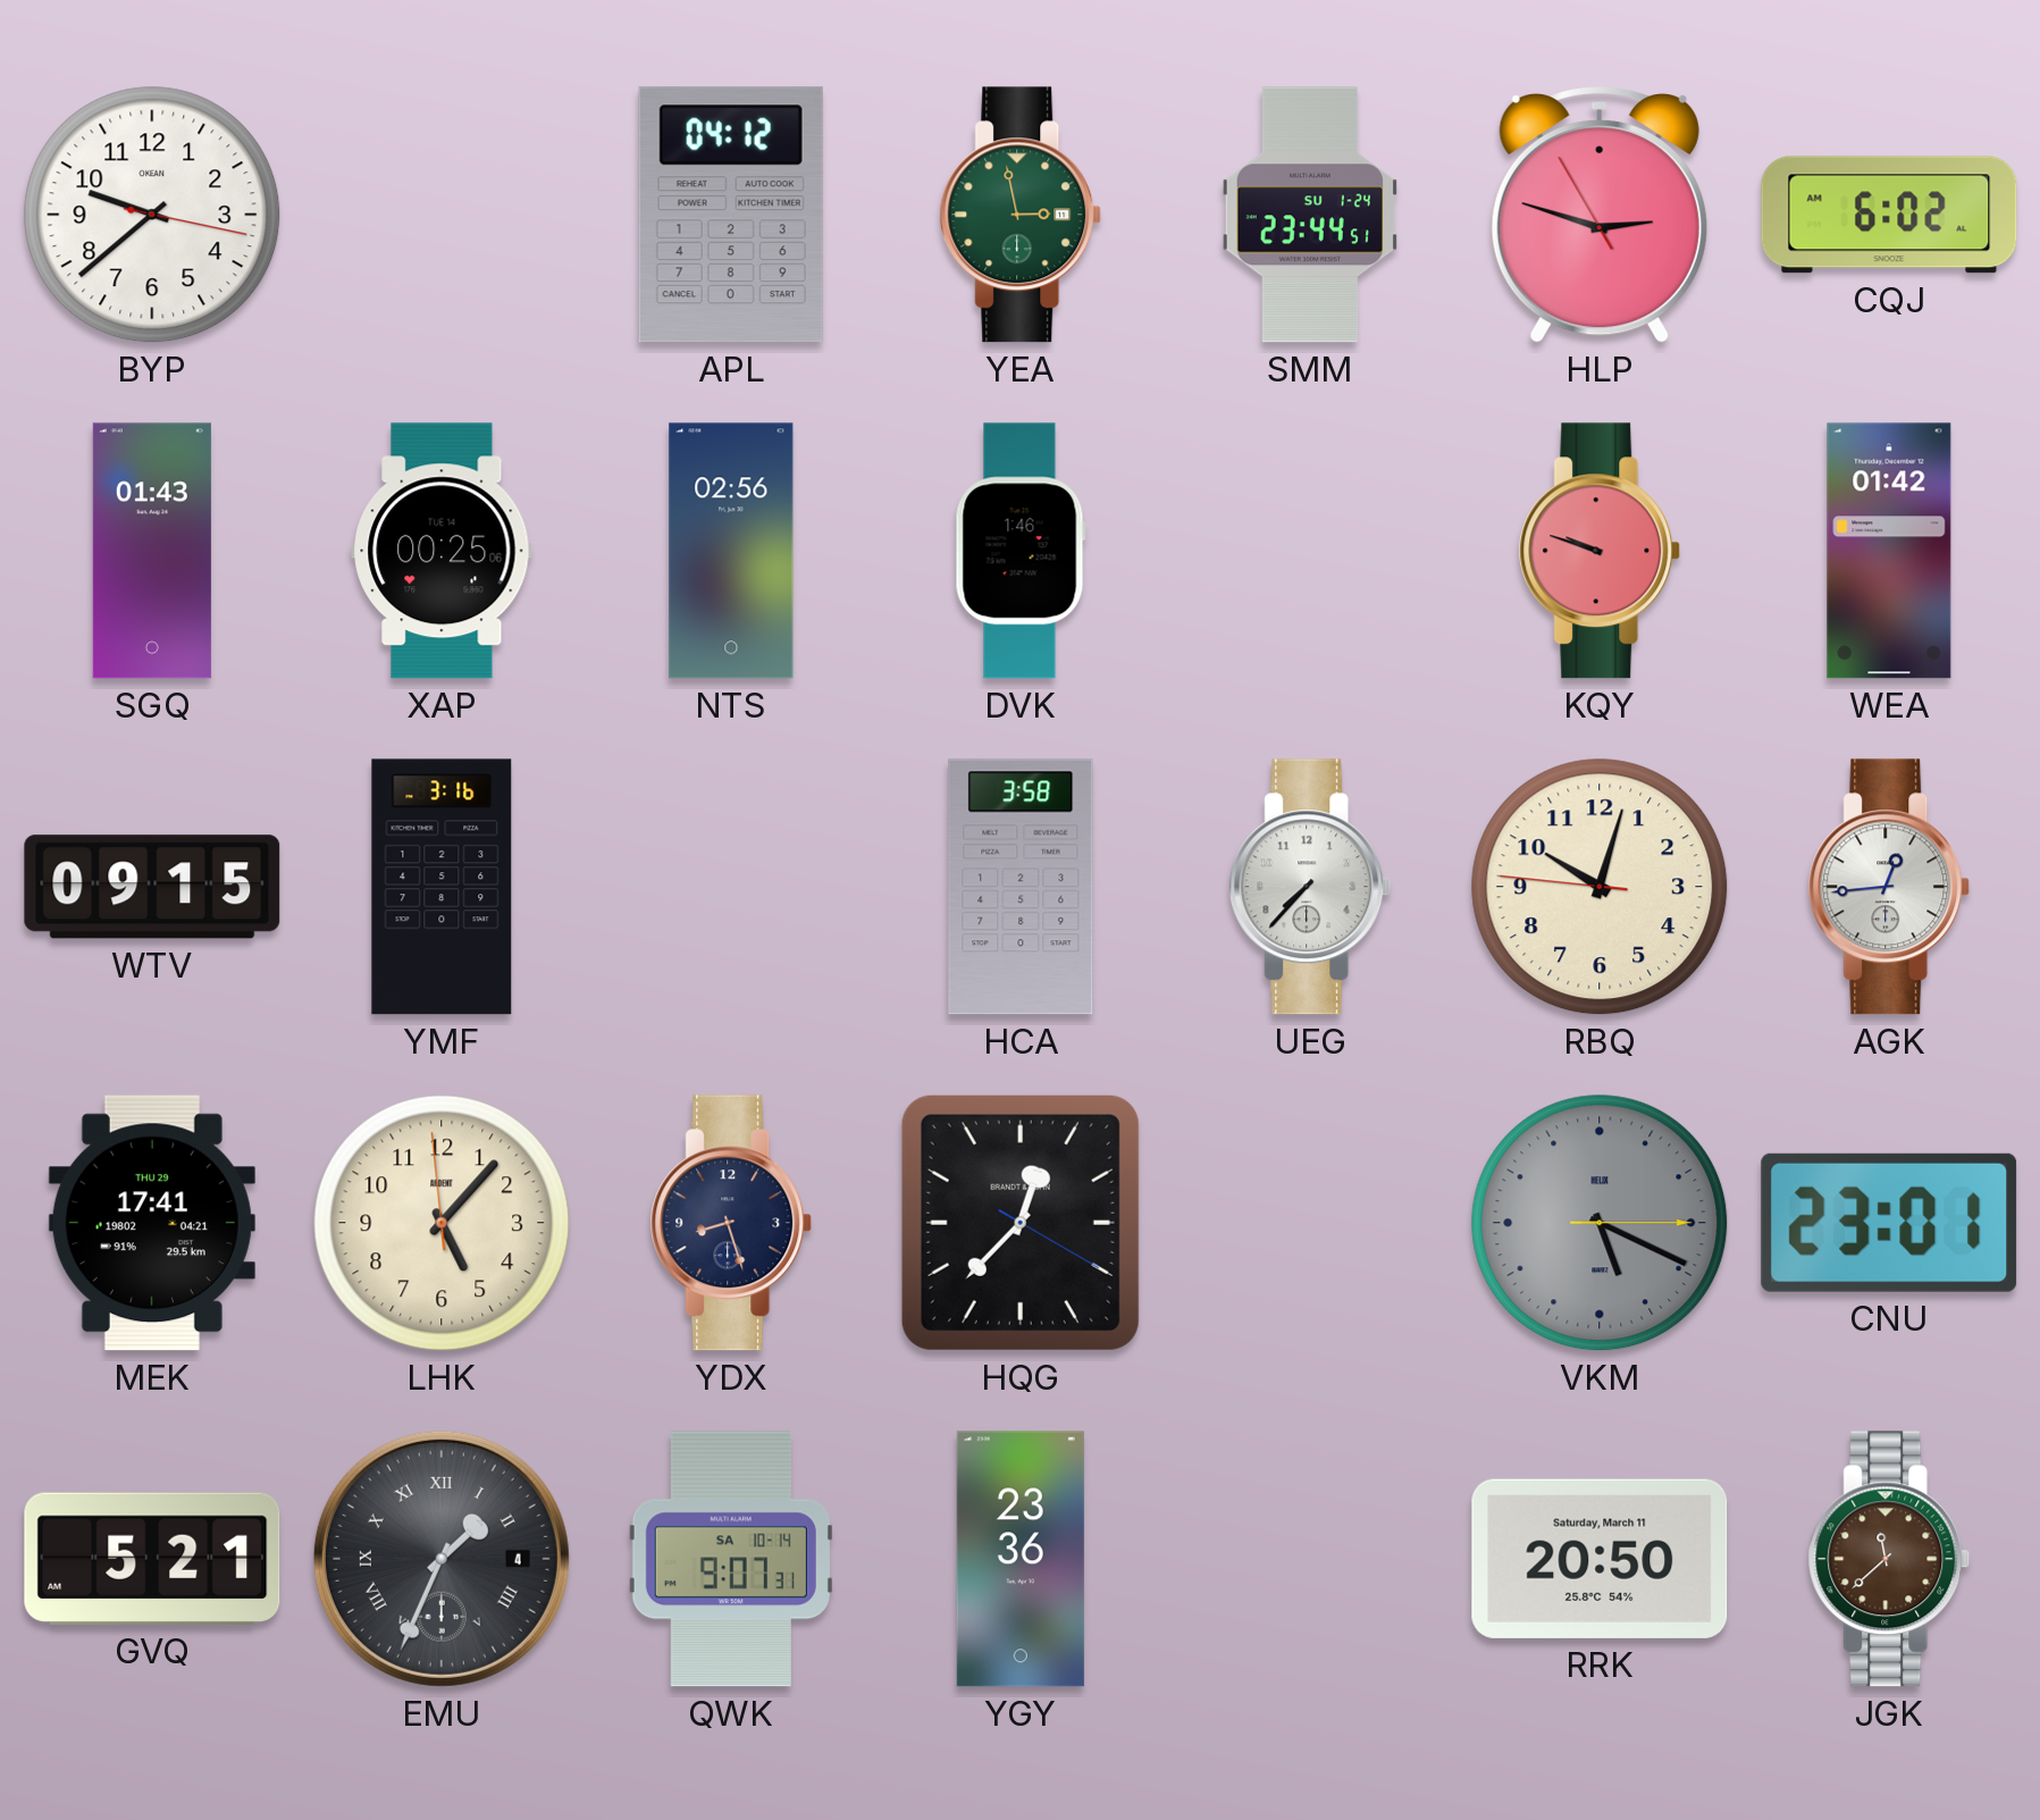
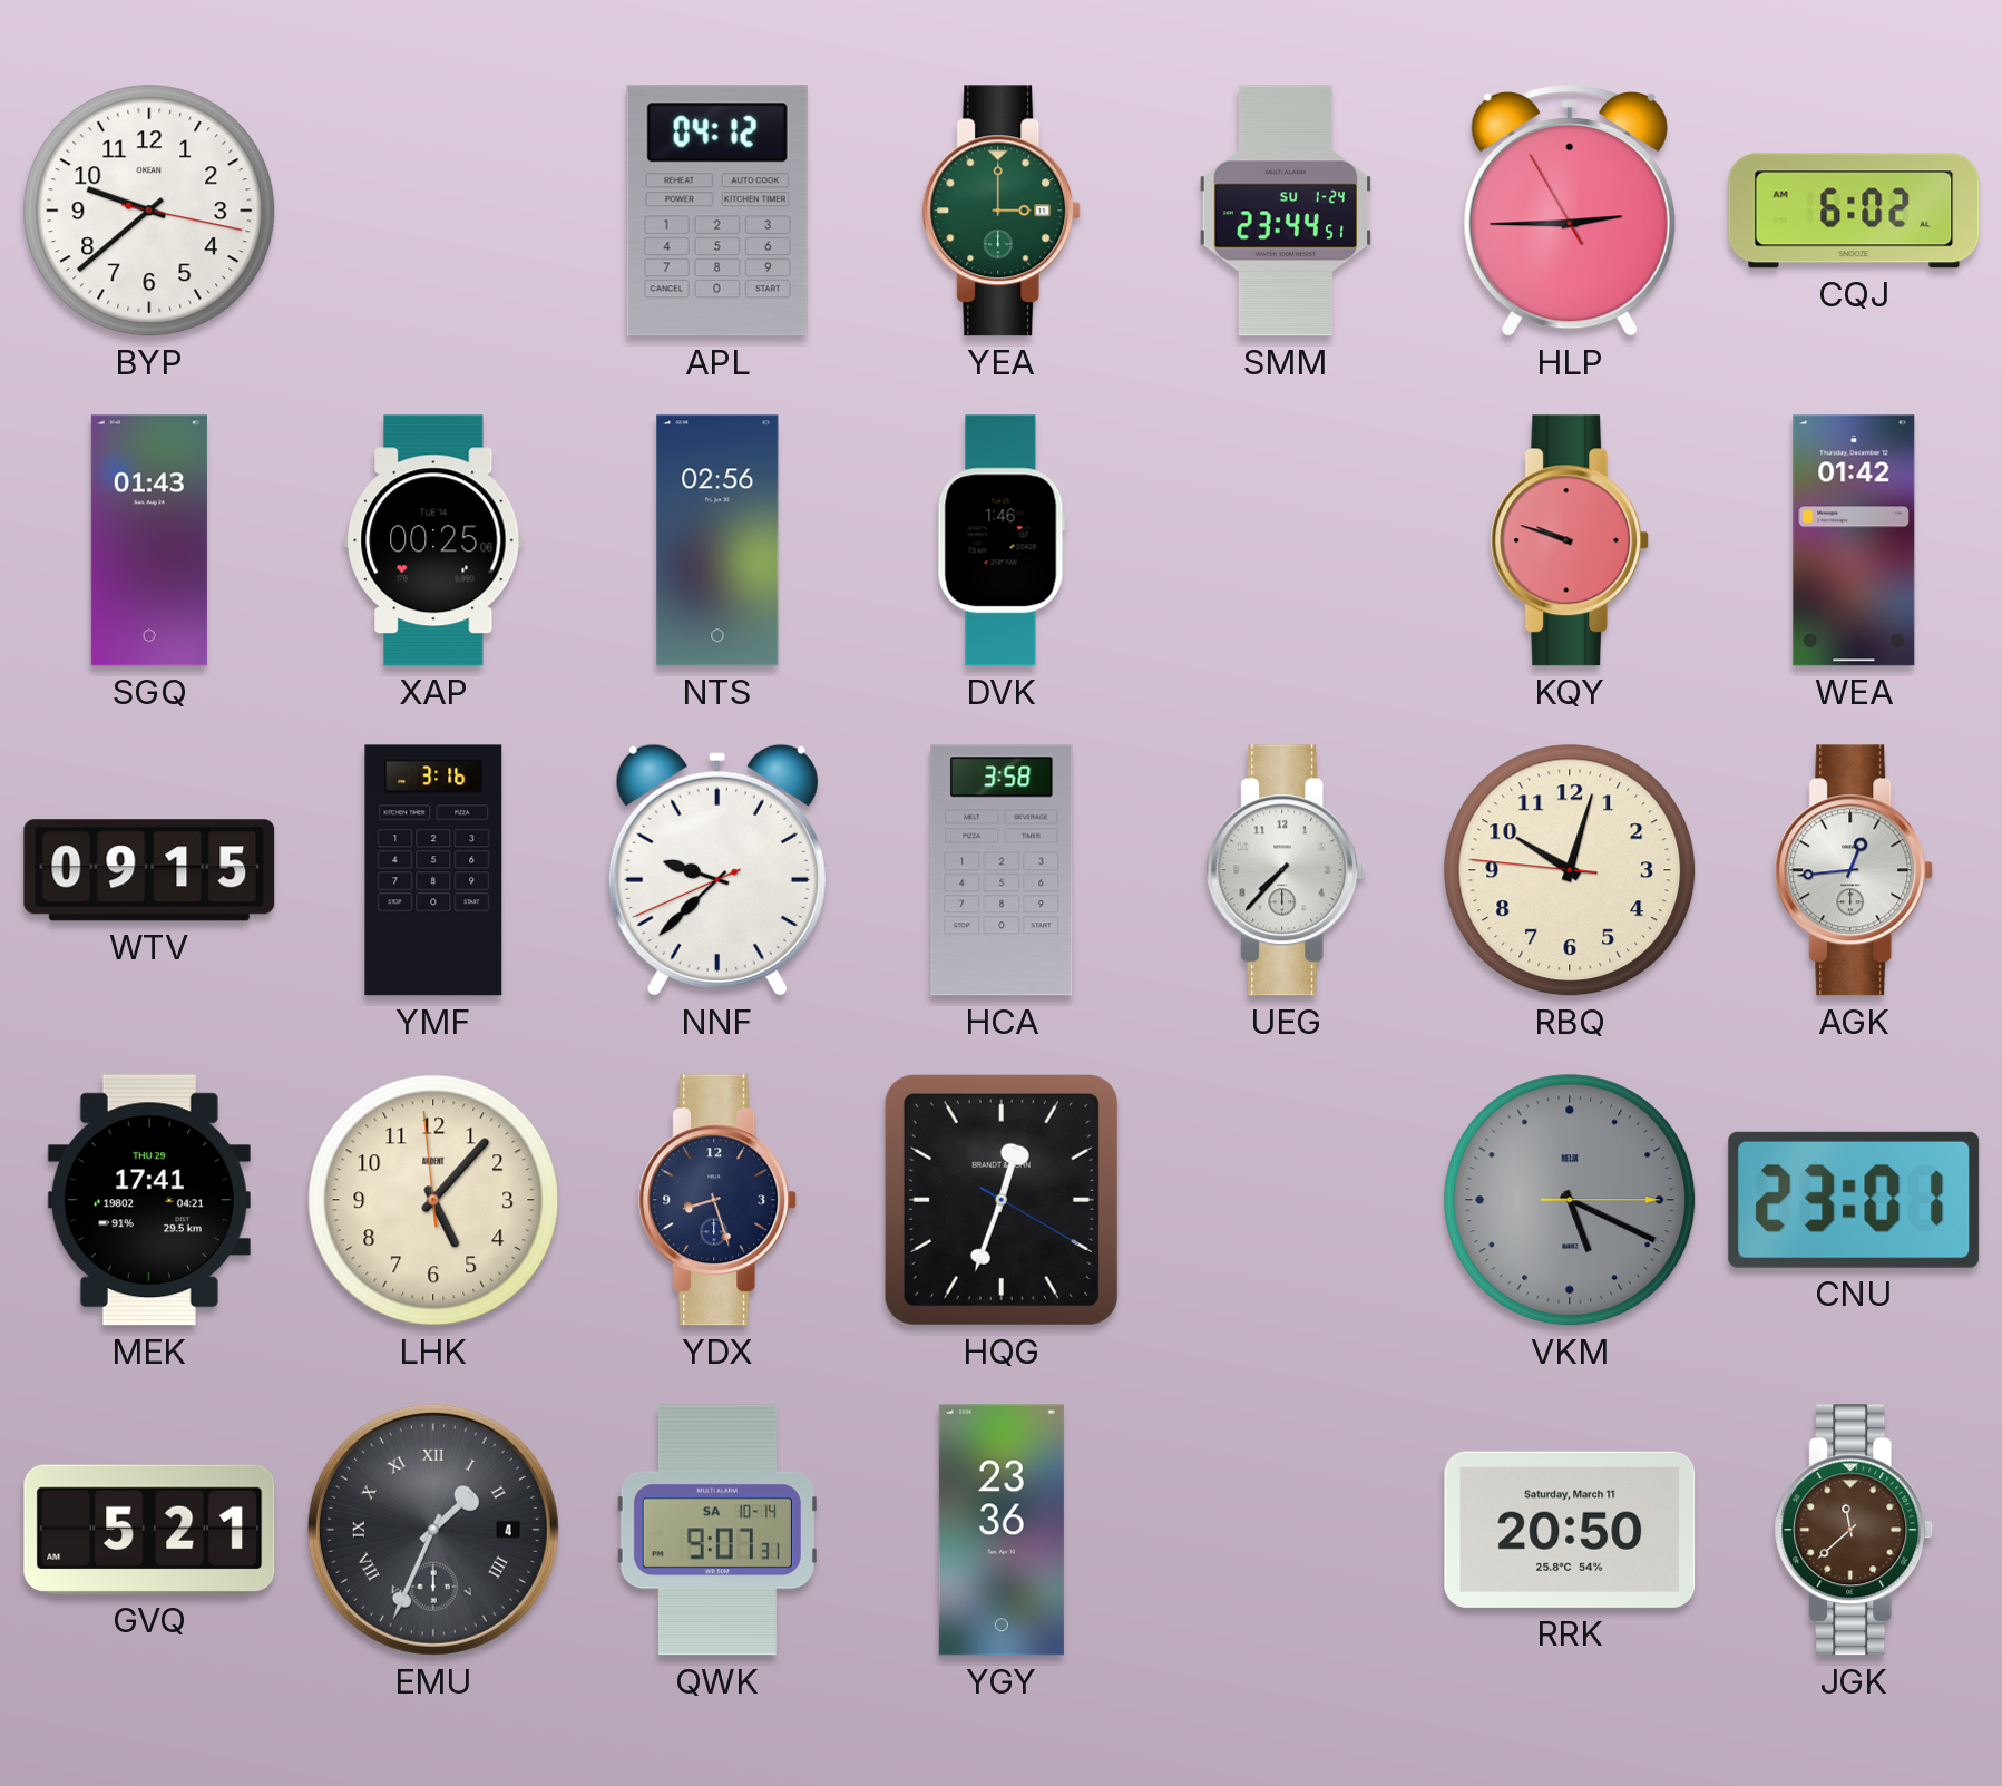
YEA: 2:58 -> 3:00
HLP: 2:47 -> 2:44
NNF: none -> 9:37
HQG: 12:37 -> 12:33
